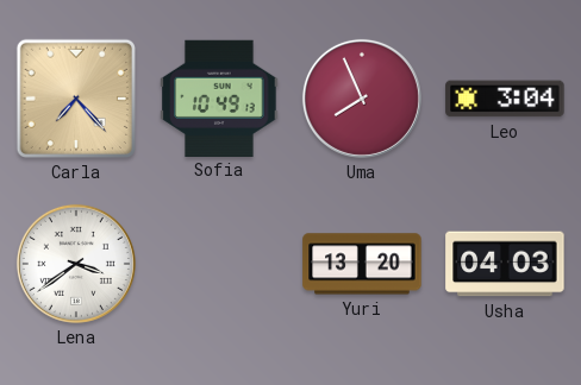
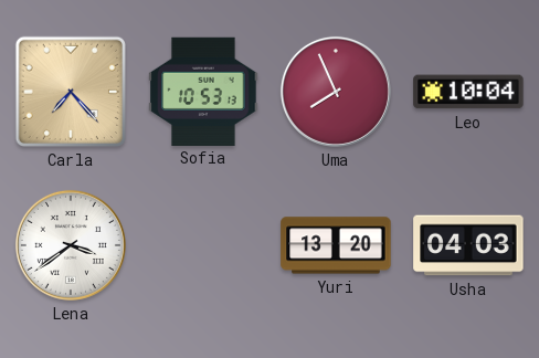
Sofia: 10:49 -> 10:53
Leo: 3:04 -> 10:04
